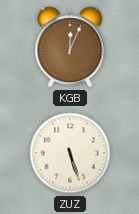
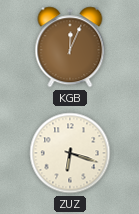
ZUZ: 5:27 -> 6:18
